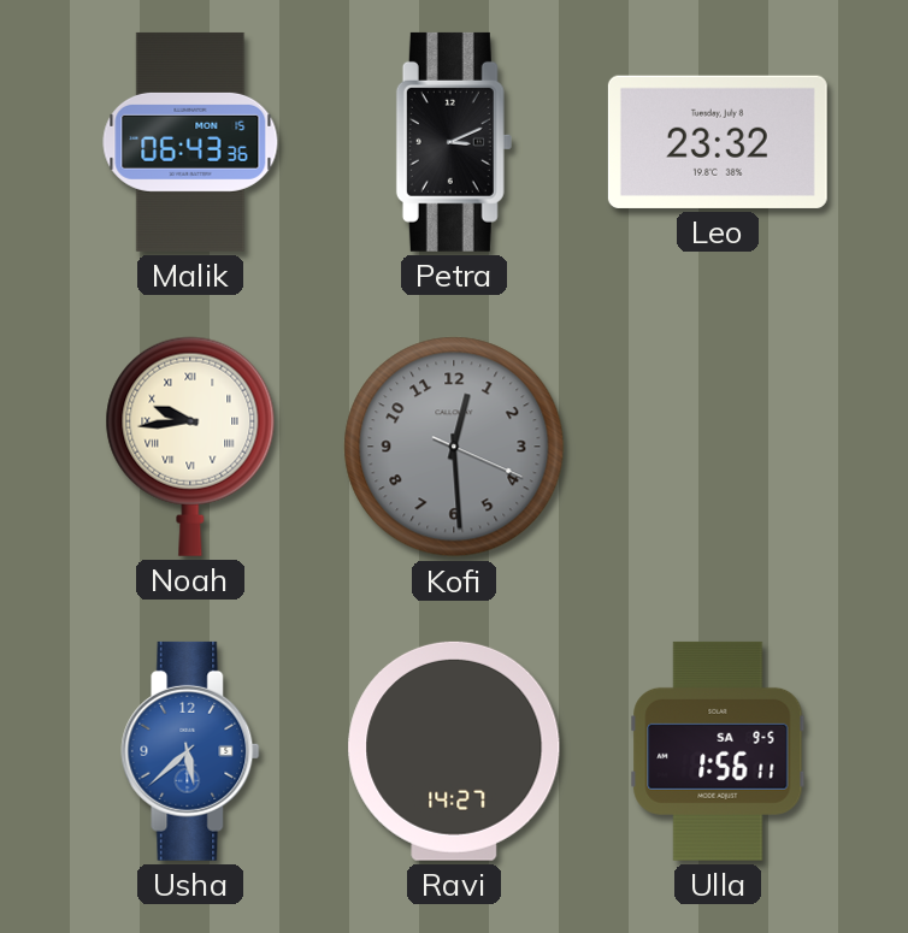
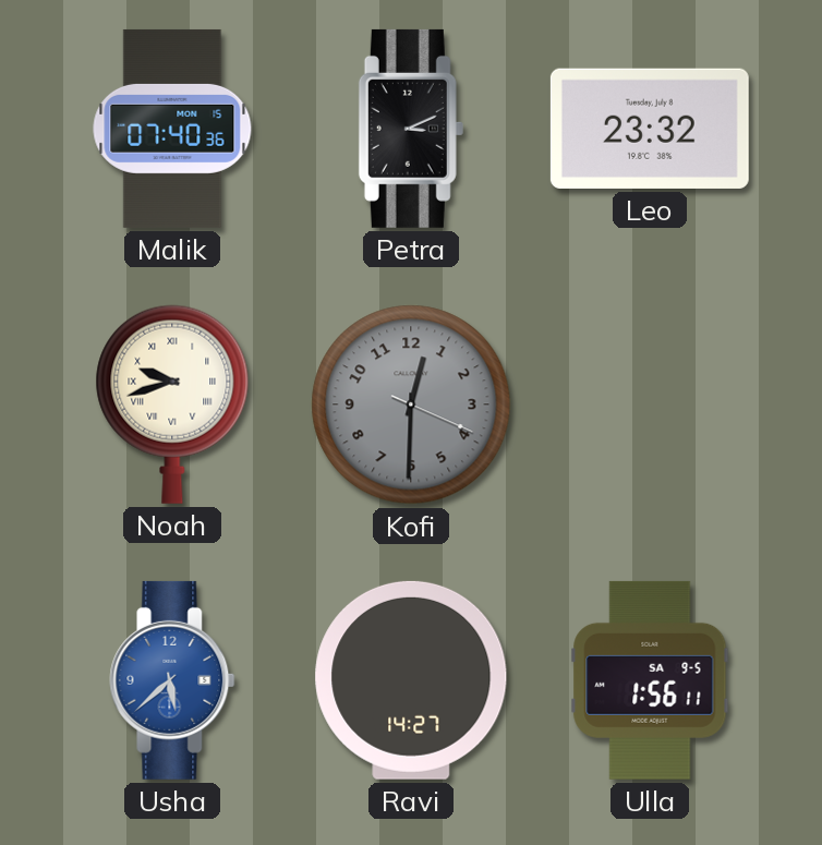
Malik: 06:43 -> 07:40
Noah: 9:44 -> 9:42
Kofi: 12:29 -> 12:30
